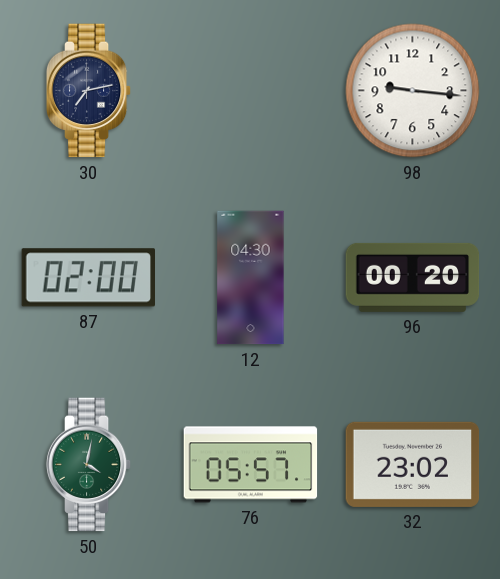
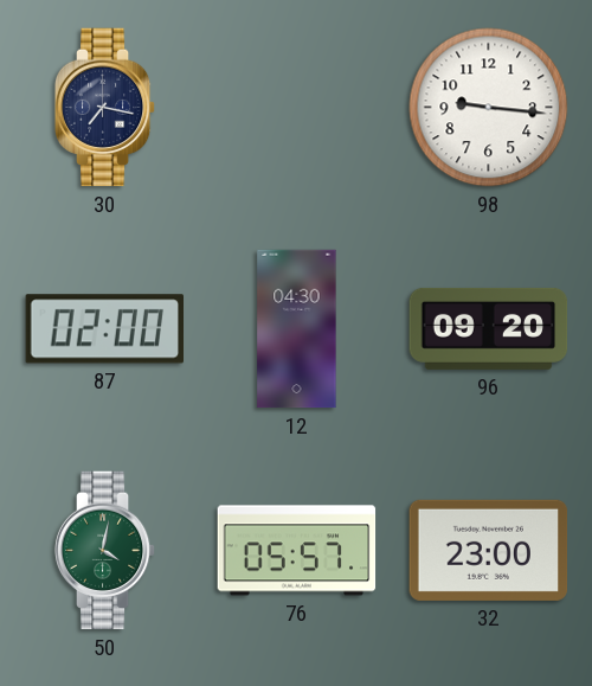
30: 7:13 -> 7:17
96: 00:20 -> 09:20
32: 23:02 -> 23:00
